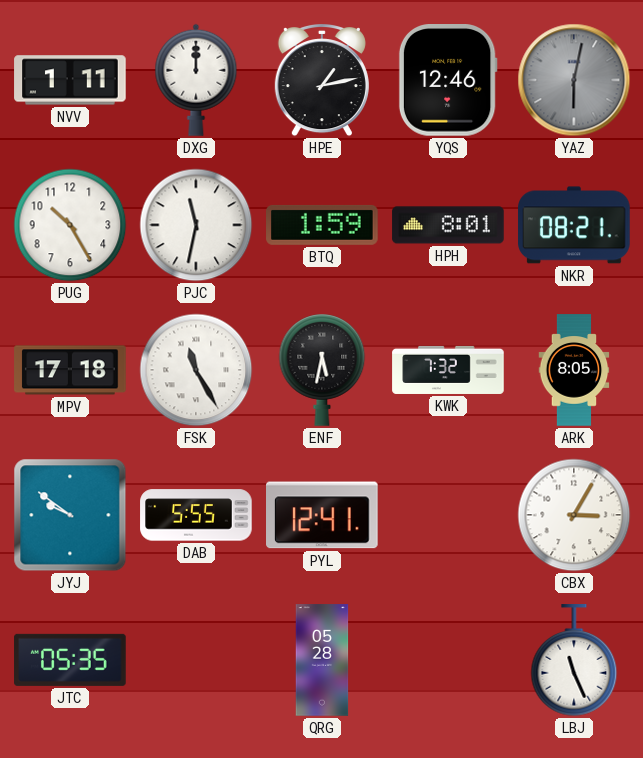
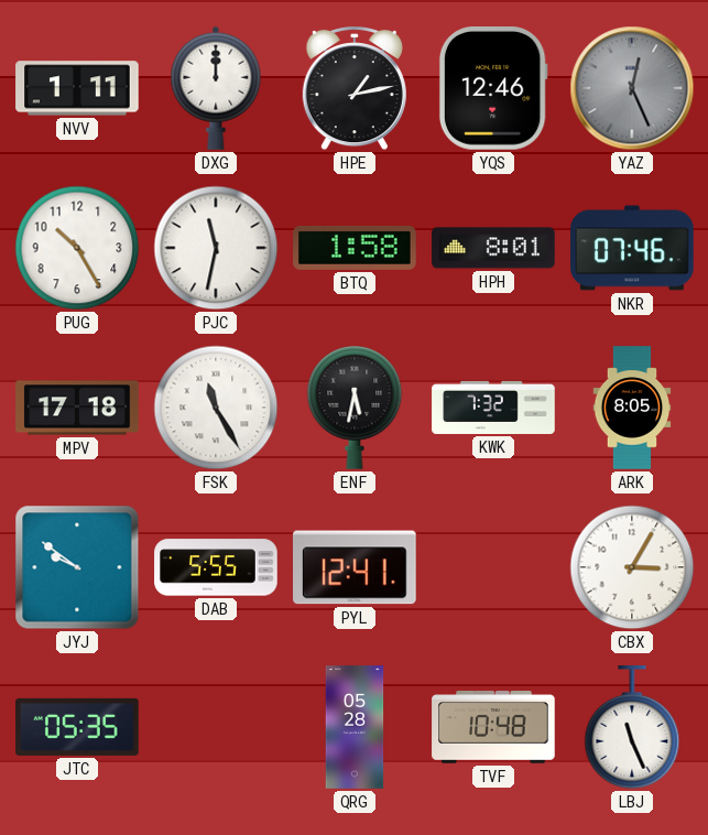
YAZ: 6:02 -> 12:26
BTQ: 1:59 -> 1:58
NKR: 08:21 -> 07:46
TVF: none -> 10:48
